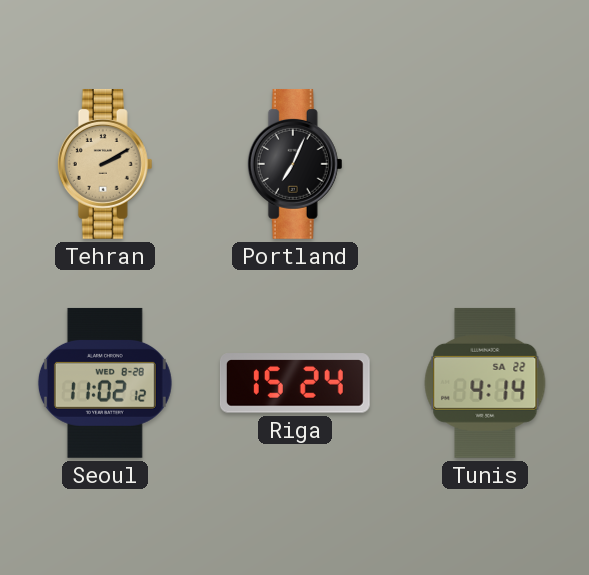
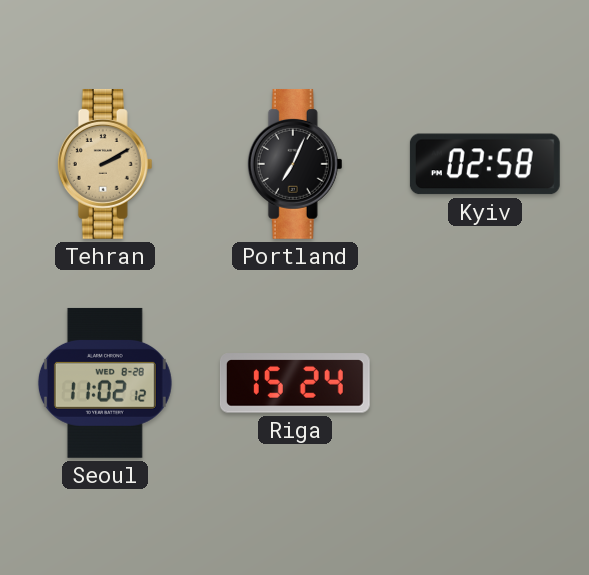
Kyiv: none -> 02:58
Tunis: 4:14 -> none
